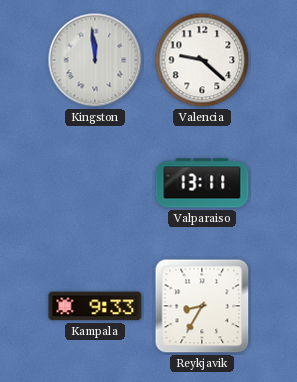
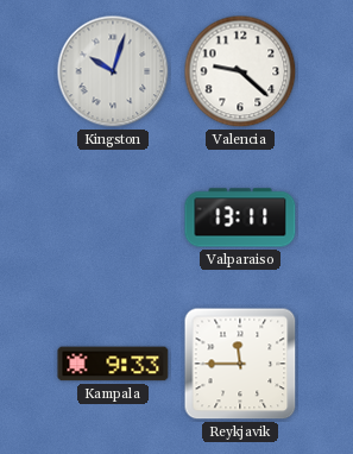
Kingston: 11:59 -> 10:03
Reykjavik: 8:35 -> 11:45
